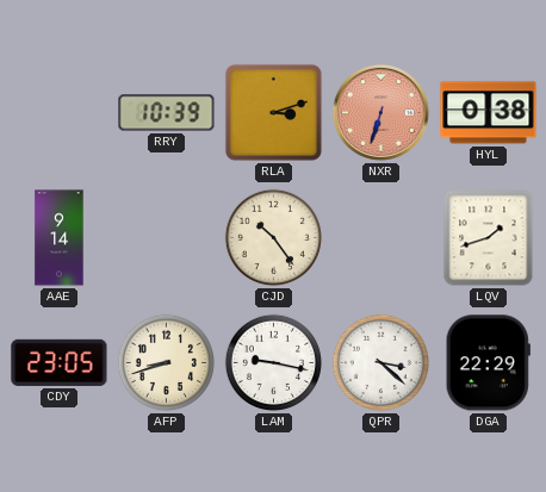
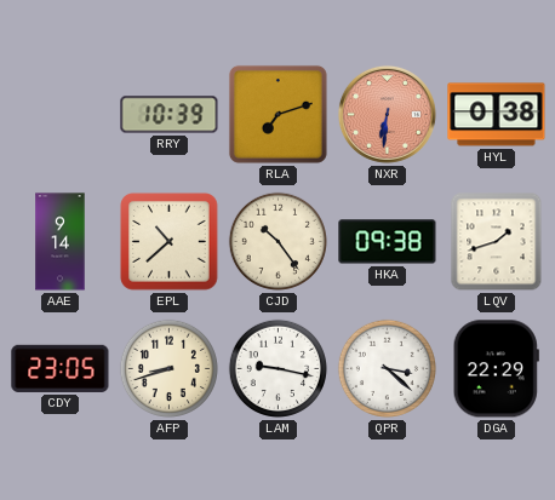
RLA: 3:12 -> 7:12
NXR: 6:33 -> 6:31
EPL: none -> 10:38
HKA: none -> 09:38
